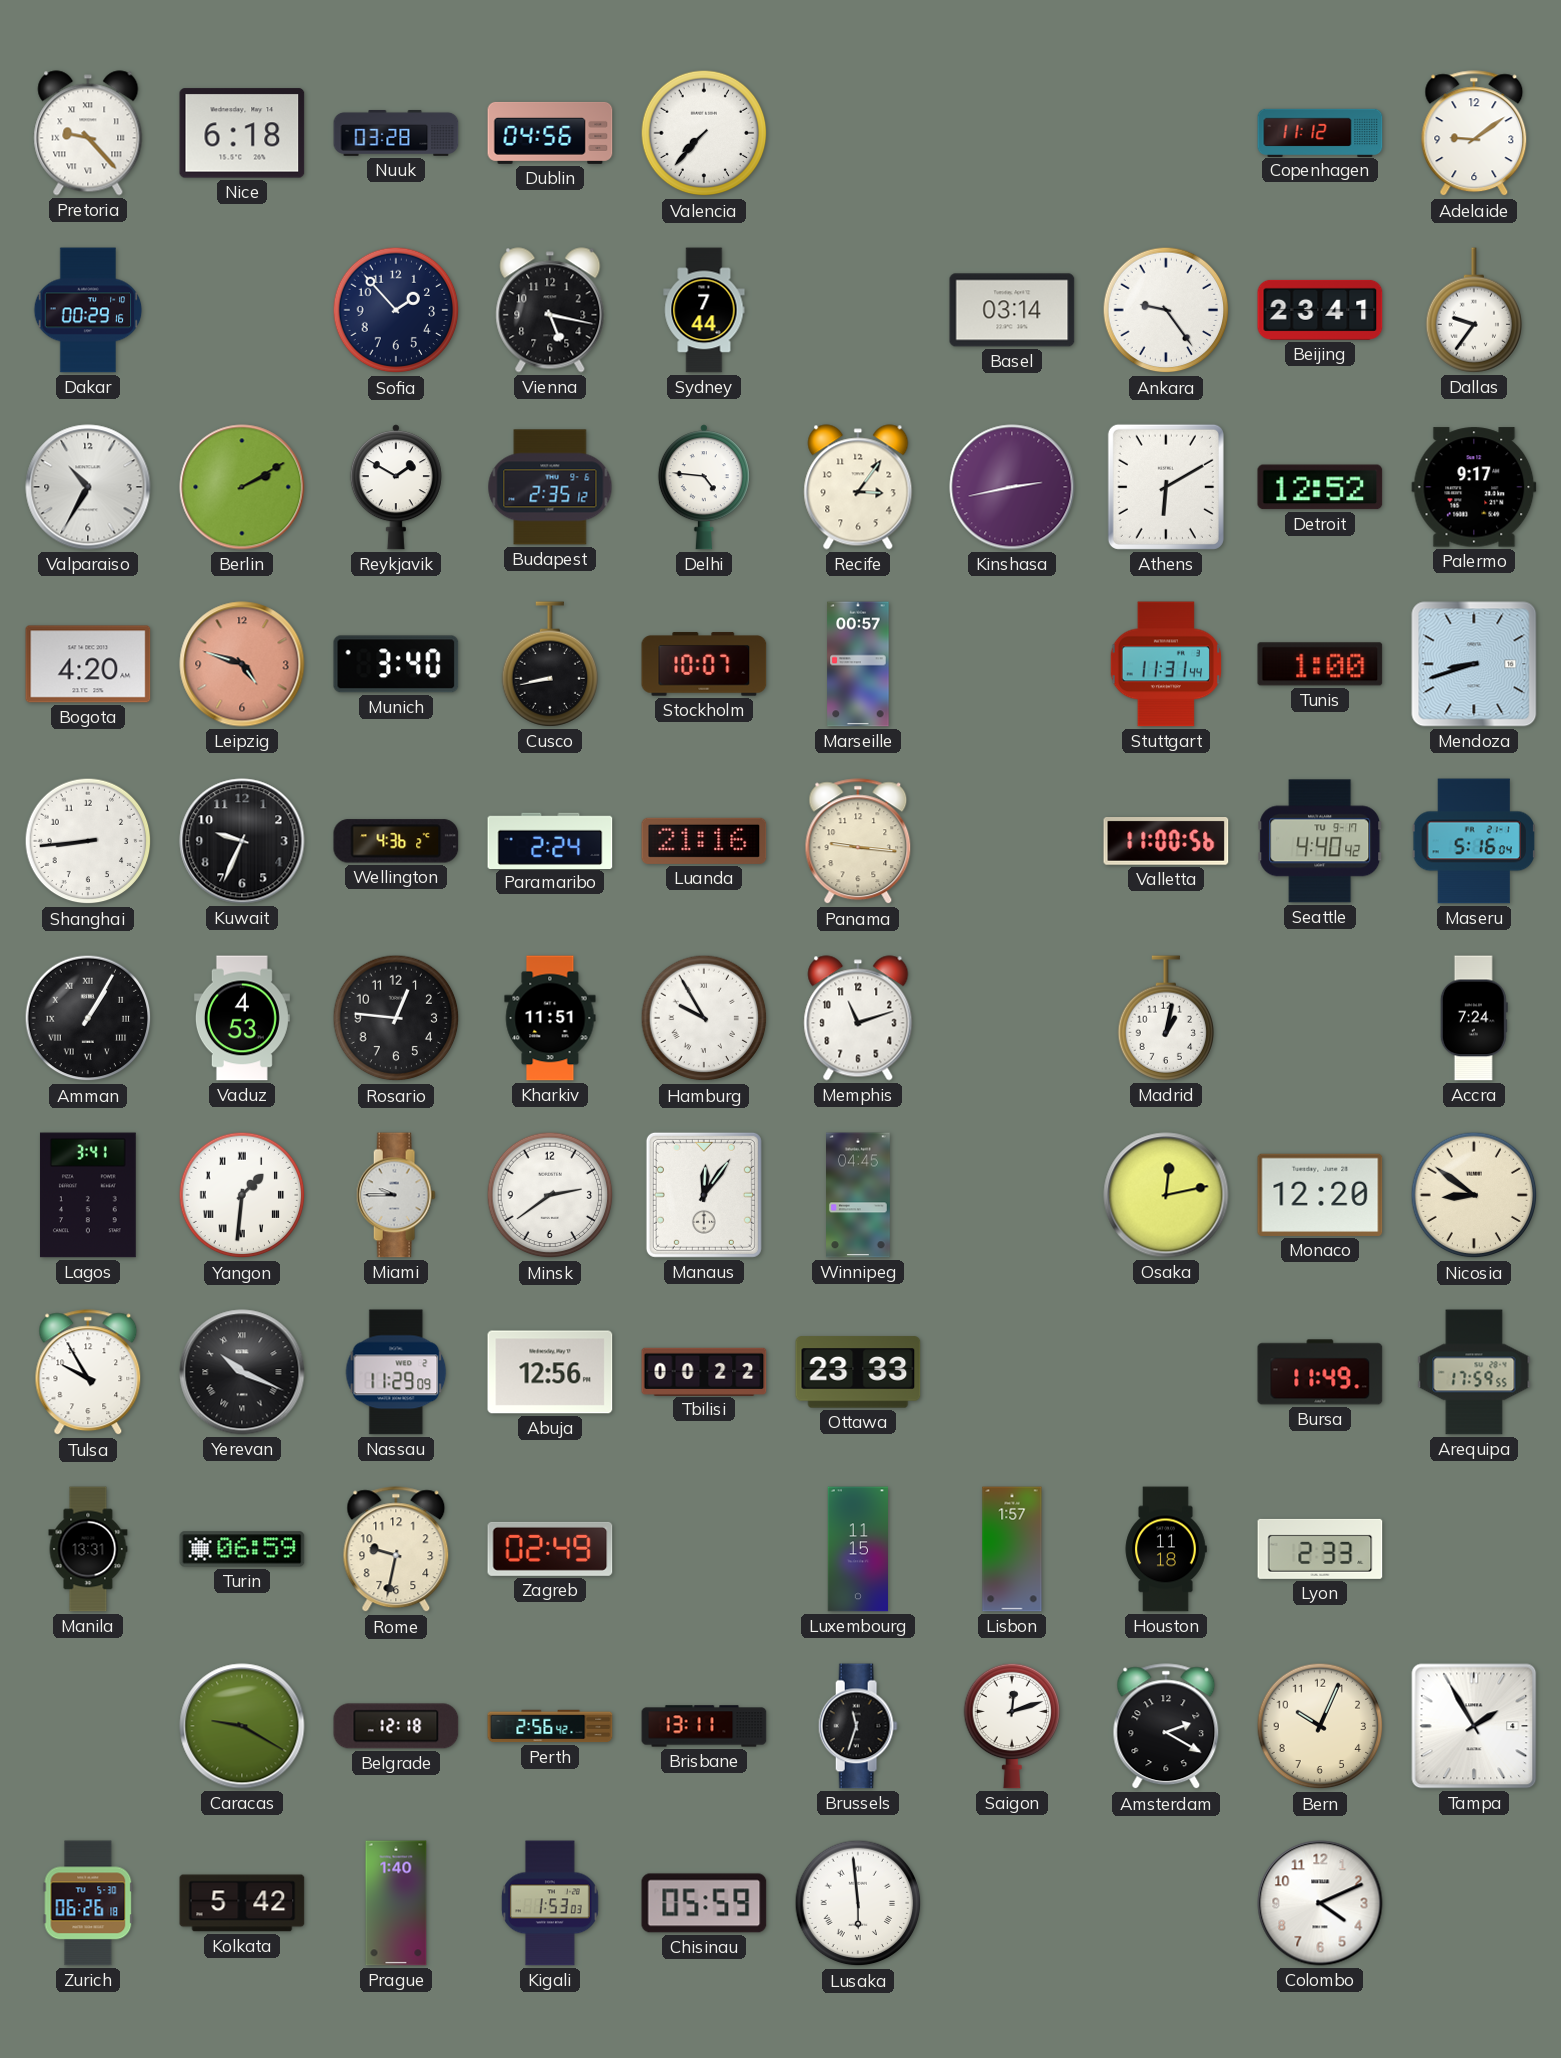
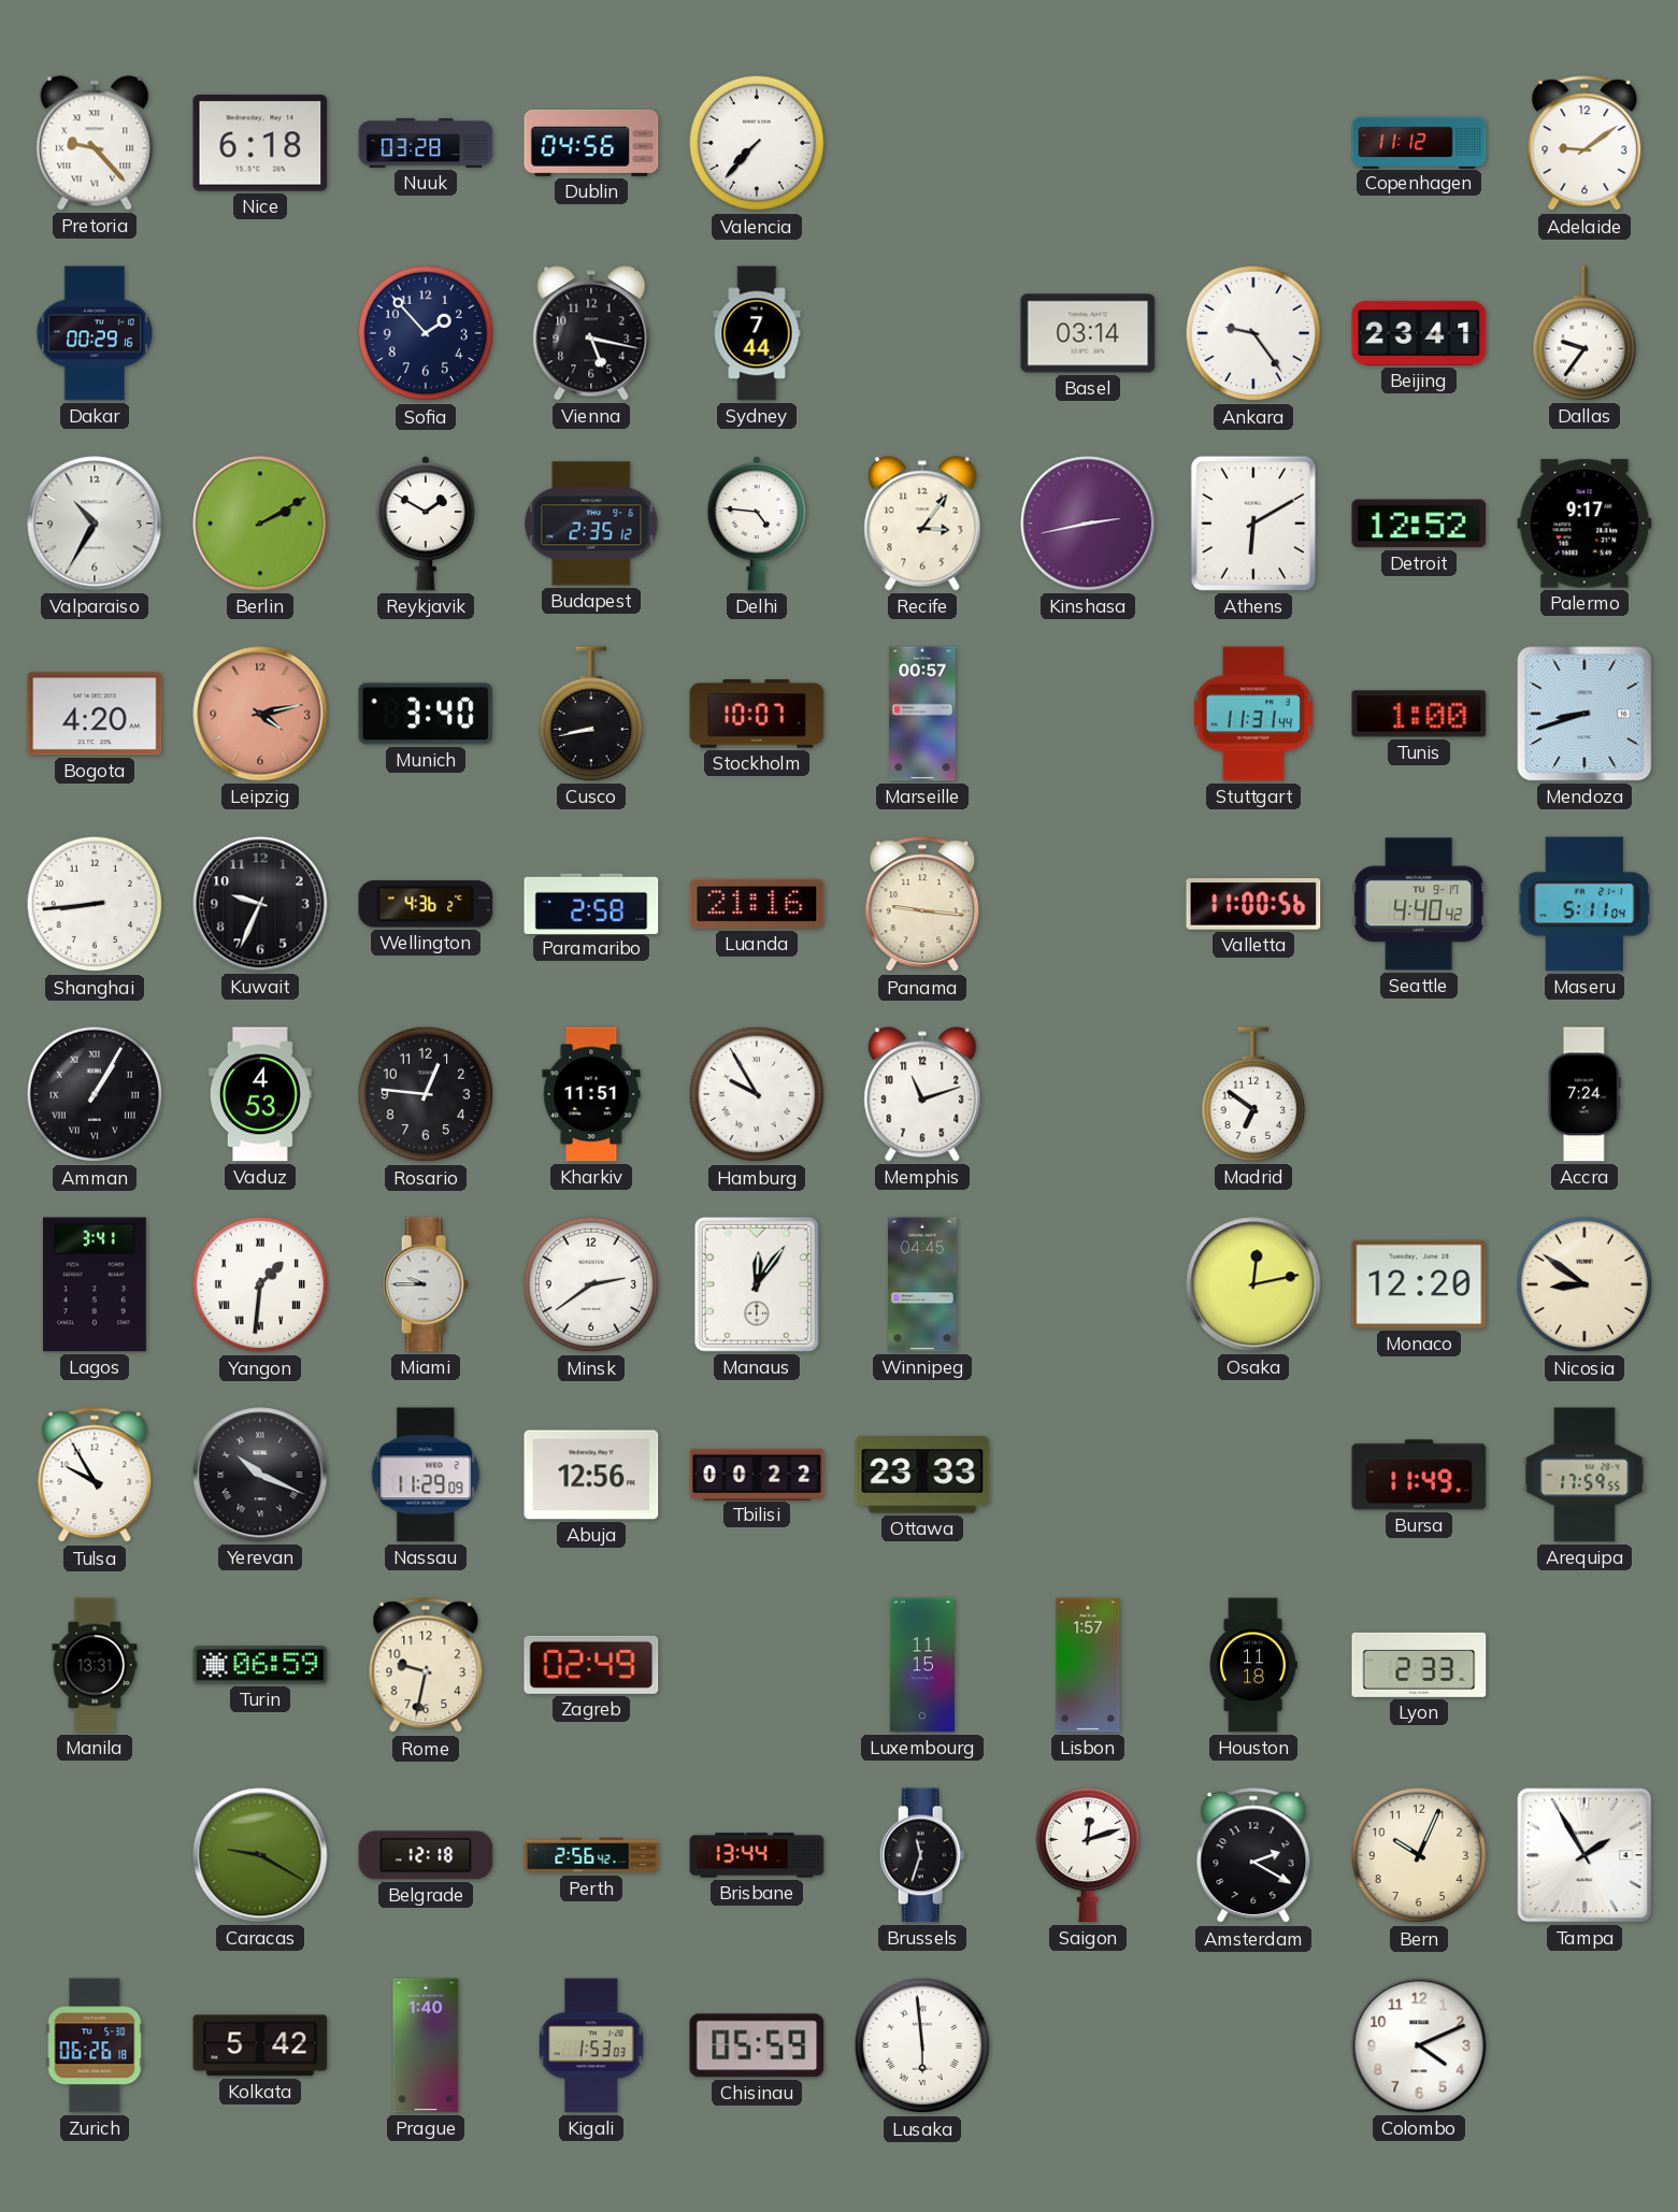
Leipzig: 4:48 -> 4:13
Paramaribo: 2:24 -> 2:58
Maseru: 5:16 -> 5:11
Madrid: 1:02 -> 6:51
Brisbane: 13:11 -> 13:44
